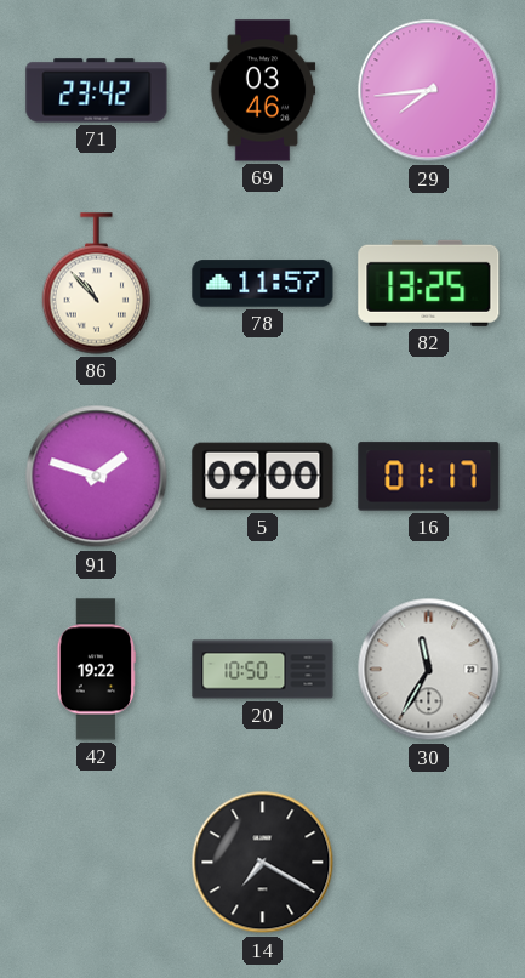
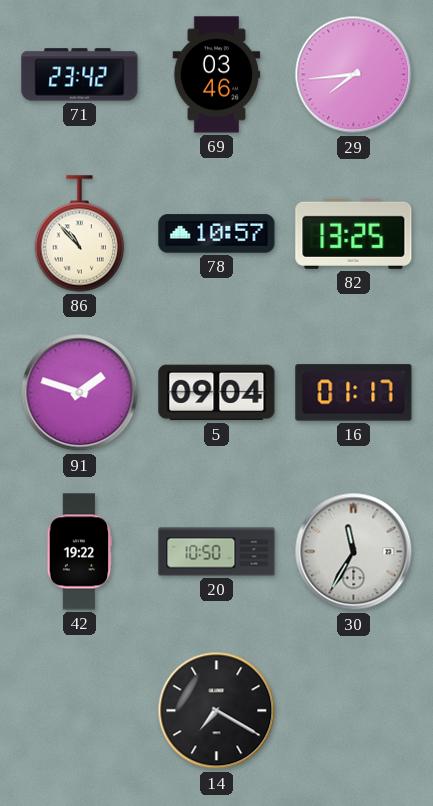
78: 11:57 -> 10:57
5: 09:00 -> 09:04
